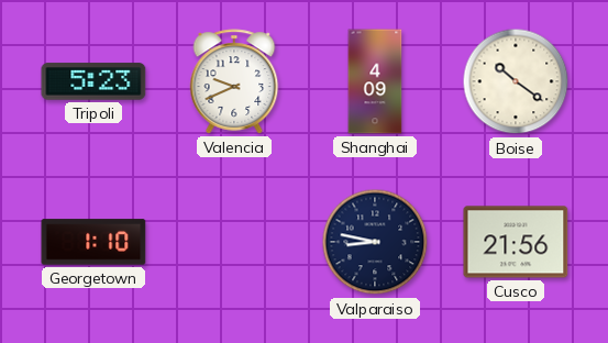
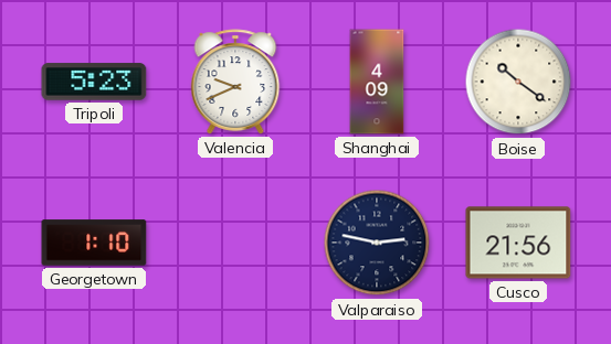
Valparaiso: 8:47 -> 2:47
